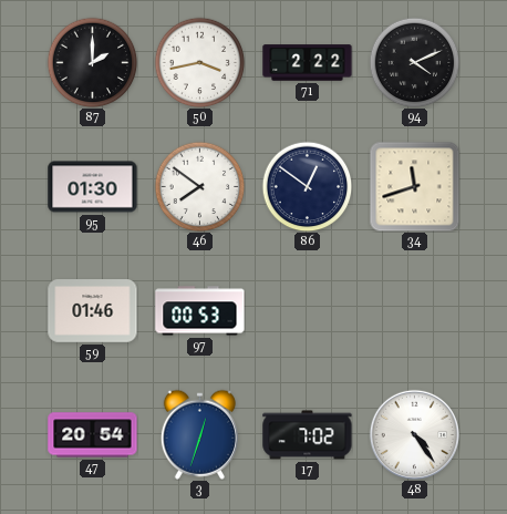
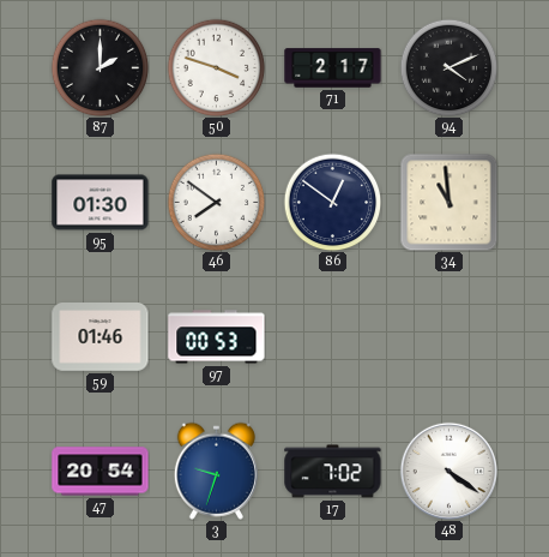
50: 3:43 -> 3:48
71: 2:22 -> 2:17
34: 11:42 -> 10:59
3: 12:33 -> 9:33
48: 4:24 -> 4:21
